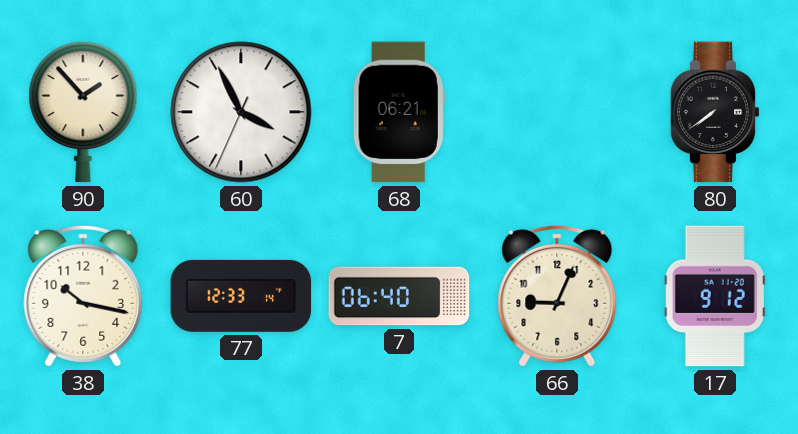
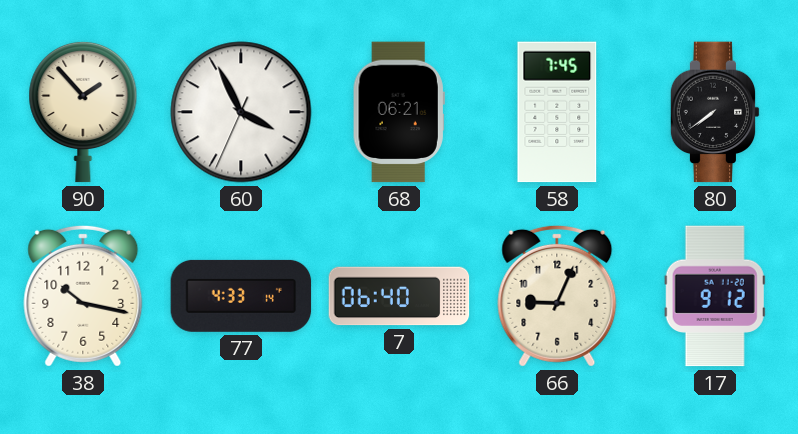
58: none -> 7:45
77: 12:33 -> 4:33
